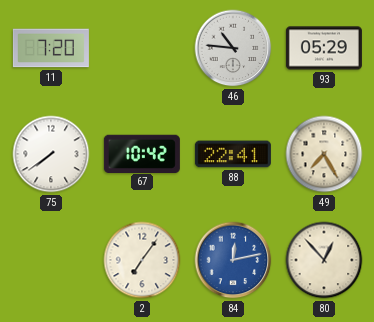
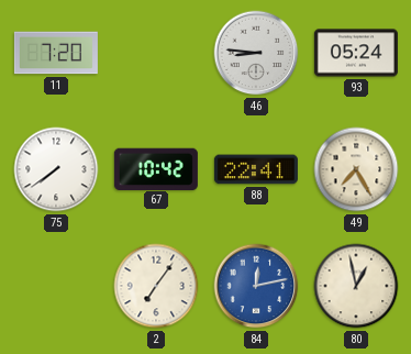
46: 10:46 -> 8:46
93: 05:29 -> 05:24
80: 12:53 -> 12:58
